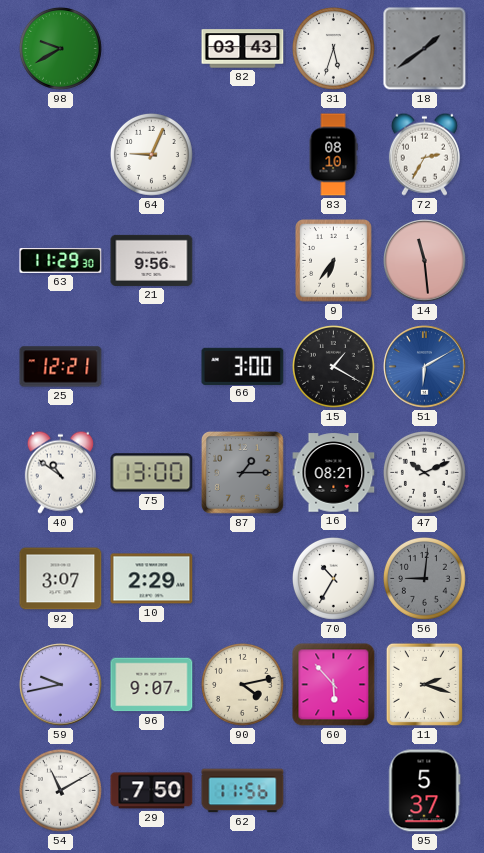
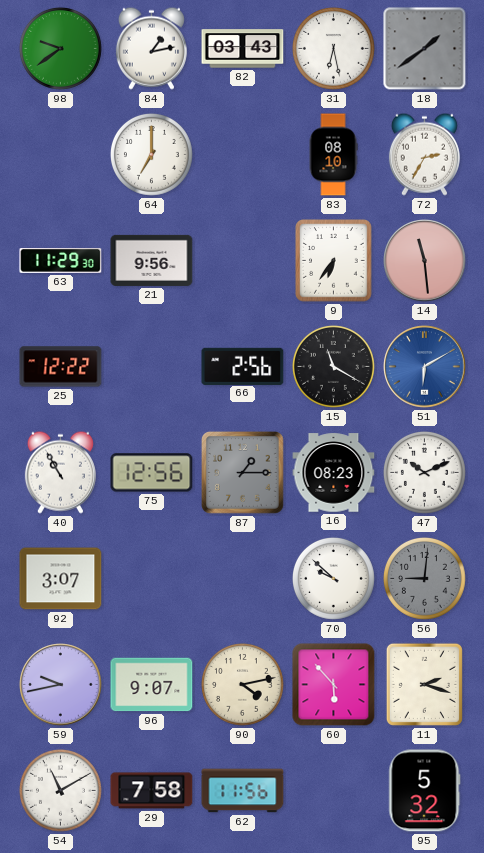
98: 9:40 -> 9:39
84: none -> 1:13
31: 5:33 -> 6:28
64: 9:04 -> 7:00
25: 12:21 -> 12:22
66: 3:00 -> 2:56
15: 1:20 -> 11:20
40: 10:51 -> 10:55
75: 13:00 -> 12:56
16: 08:21 -> 08:23
10: 2:29 -> none
70: 10:35 -> 9:52
29: 7:50 -> 7:58
95: 5:37 -> 5:32
